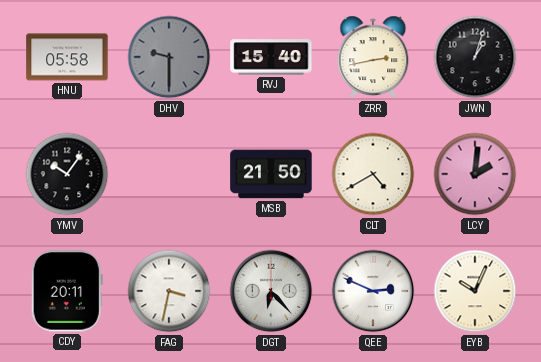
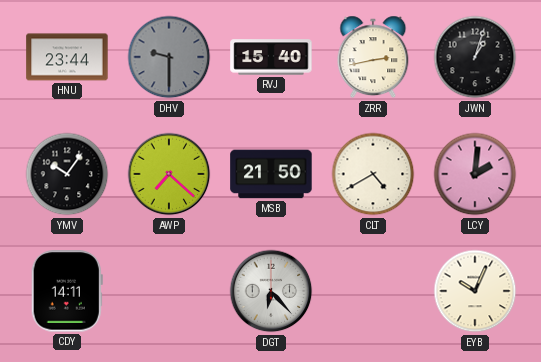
HNU: 05:58 -> 23:44
AWP: none -> 7:22
CDY: 20:11 -> 14:11
FAG: 3:32 -> none
QEE: 2:49 -> none
